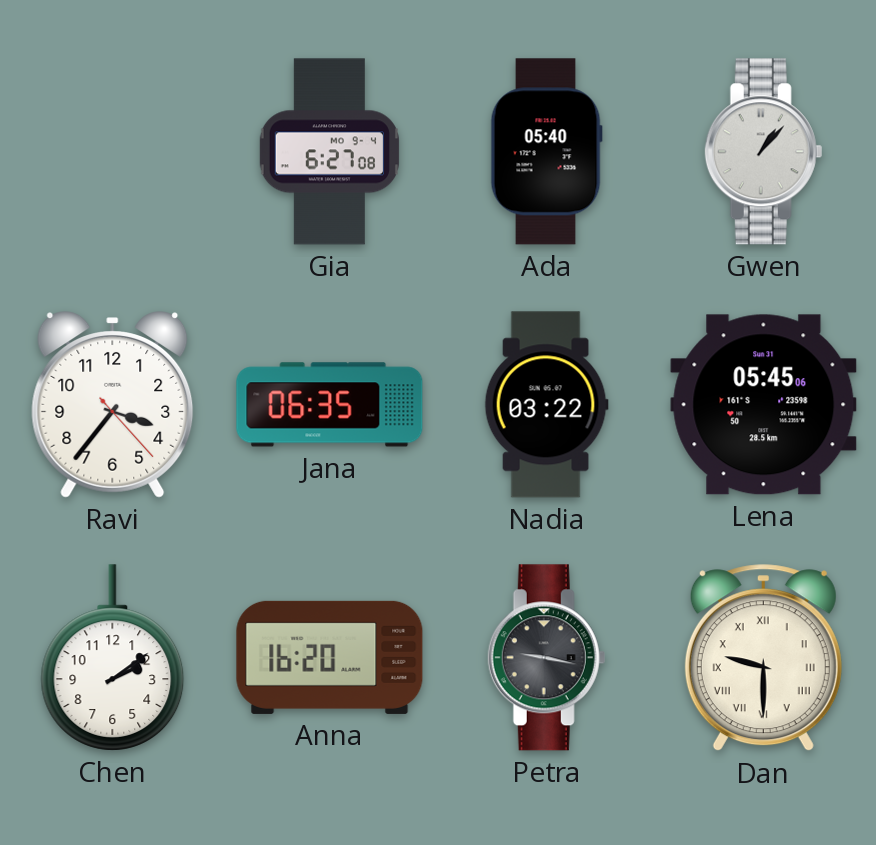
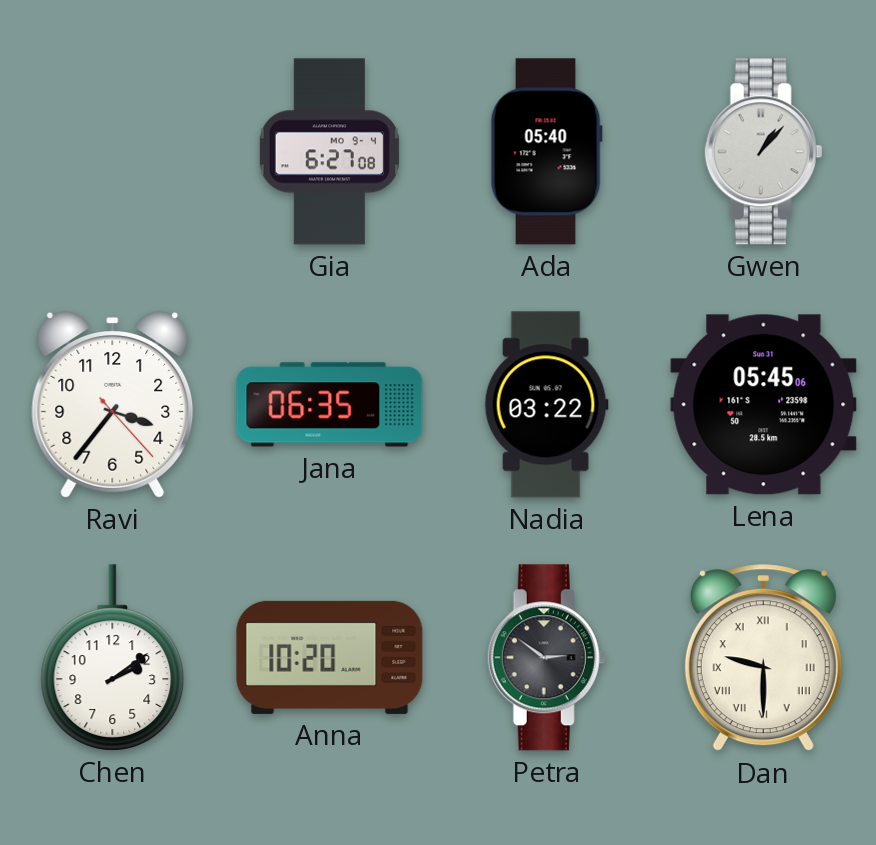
Anna: 16:20 -> 10:20
Petra: 9:17 -> 2:51
